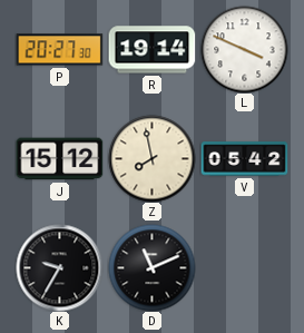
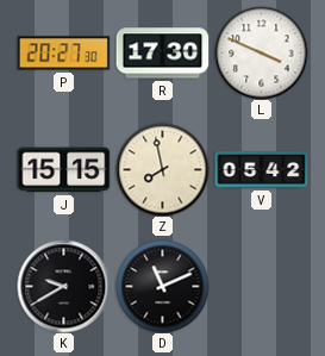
R: 19:14 -> 17:30
J: 15:12 -> 15:15
K: 9:35 -> 9:40
